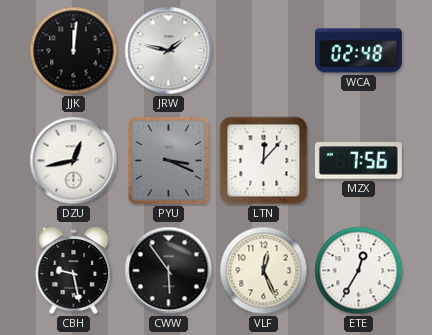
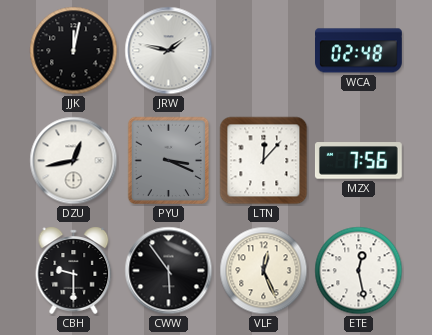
JJK: 12:01 -> 12:02
CBH: 9:28 -> 9:30
ETE: 12:35 -> 12:28
